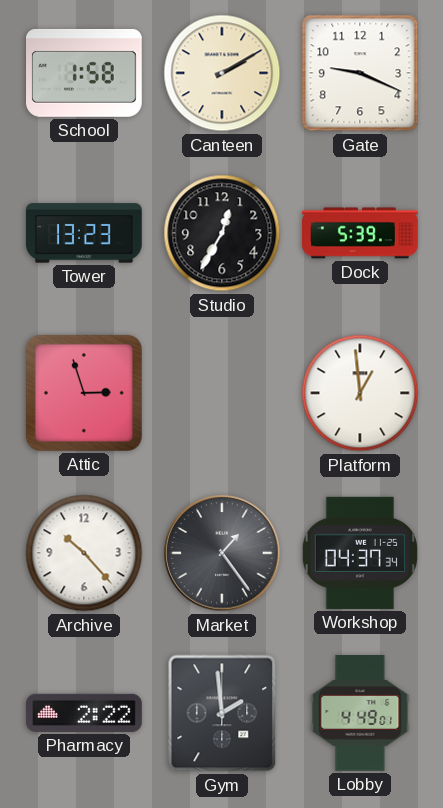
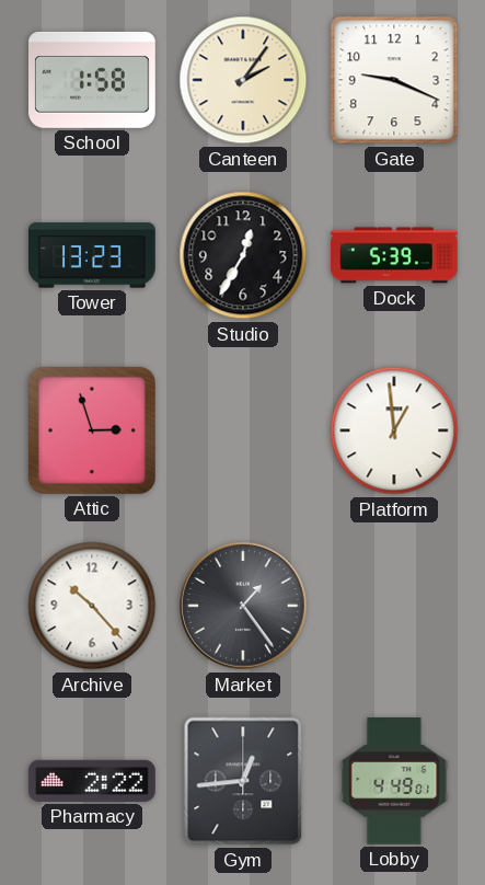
Canteen: 2:10 -> 2:06
Workshop: 04:37 -> none
Gym: 1:59 -> 12:44
